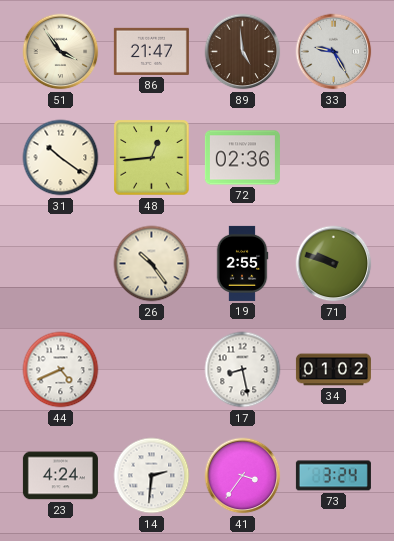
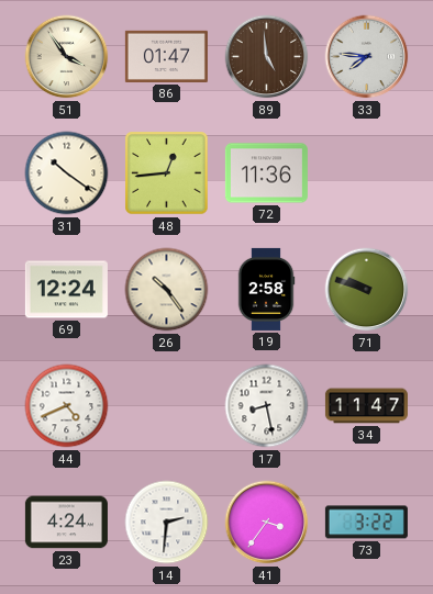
86: 21:47 -> 01:47
33: 9:25 -> 7:46
72: 02:36 -> 11:36
69: none -> 12:24
19: 2:55 -> 2:58
34: 01:02 -> 11:47
73: 3:24 -> 3:22
